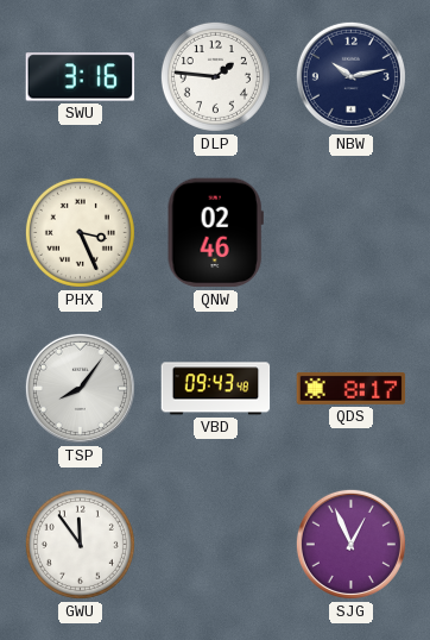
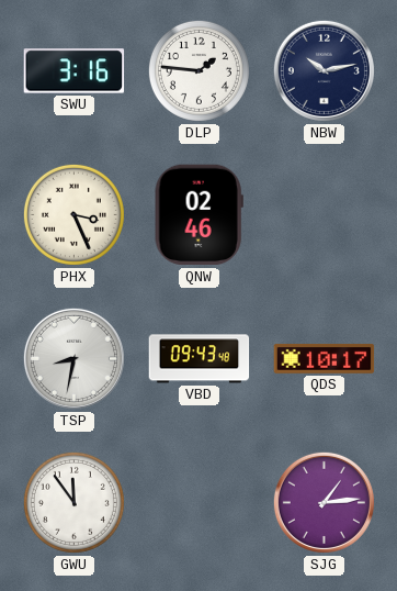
TSP: 8:06 -> 8:32
QDS: 8:17 -> 10:17
SJG: 12:56 -> 1:14
